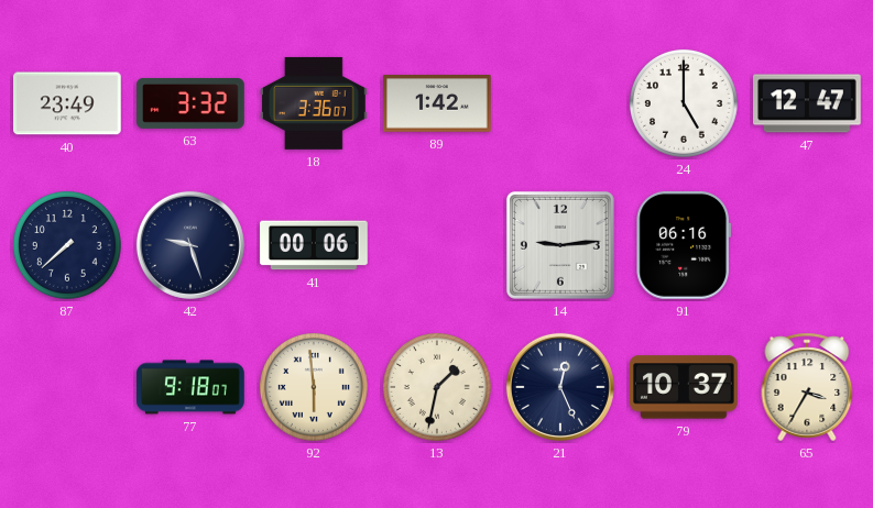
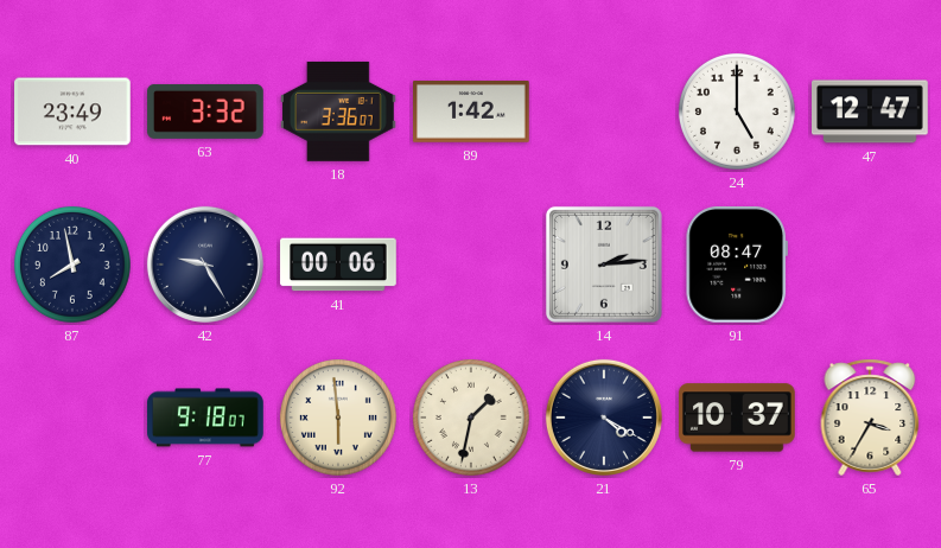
87: 7:38 -> 7:58
42: 9:27 -> 9:25
14: 9:14 -> 2:14
91: 06:16 -> 08:47
21: 12:26 -> 4:20
